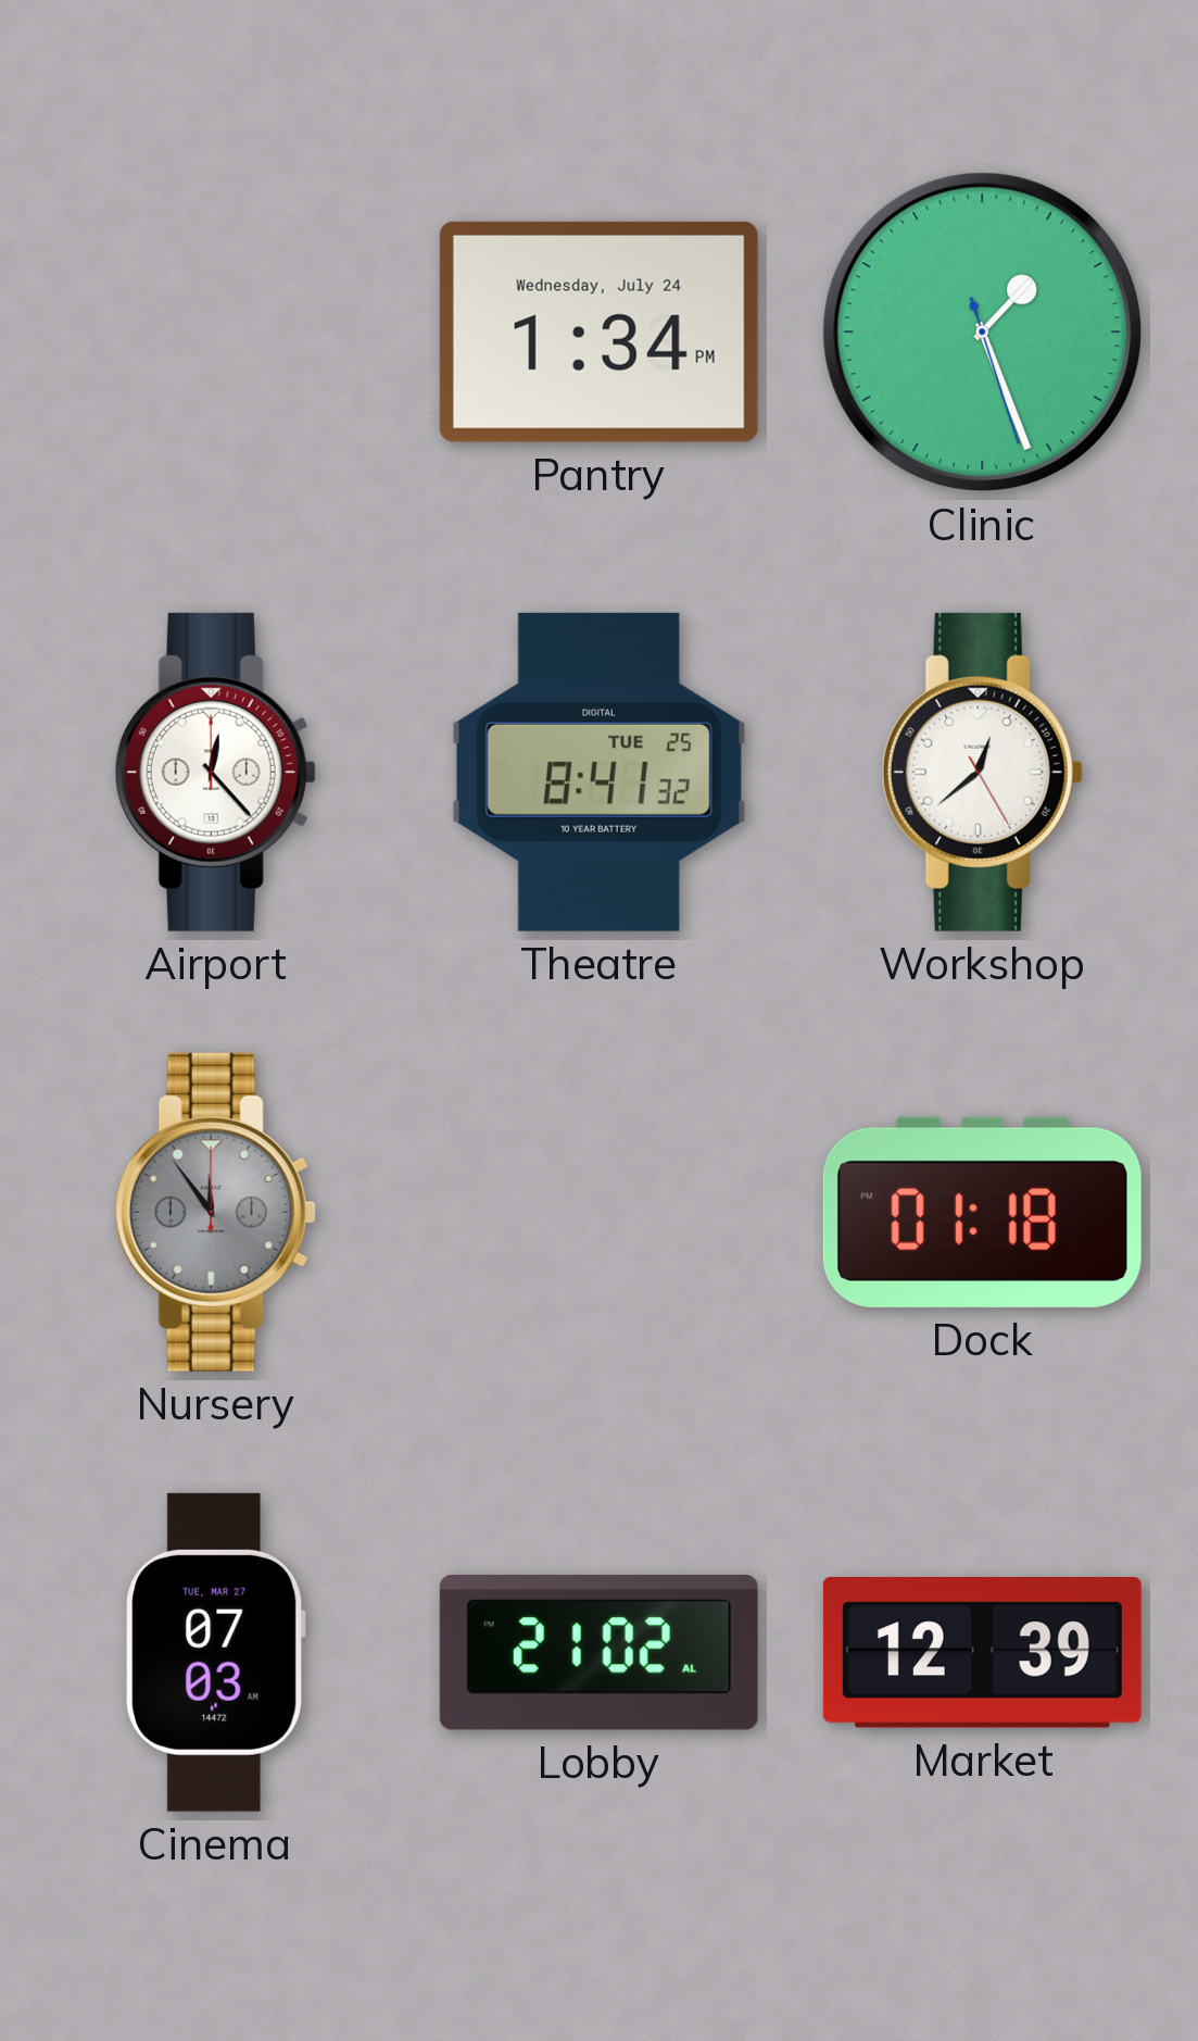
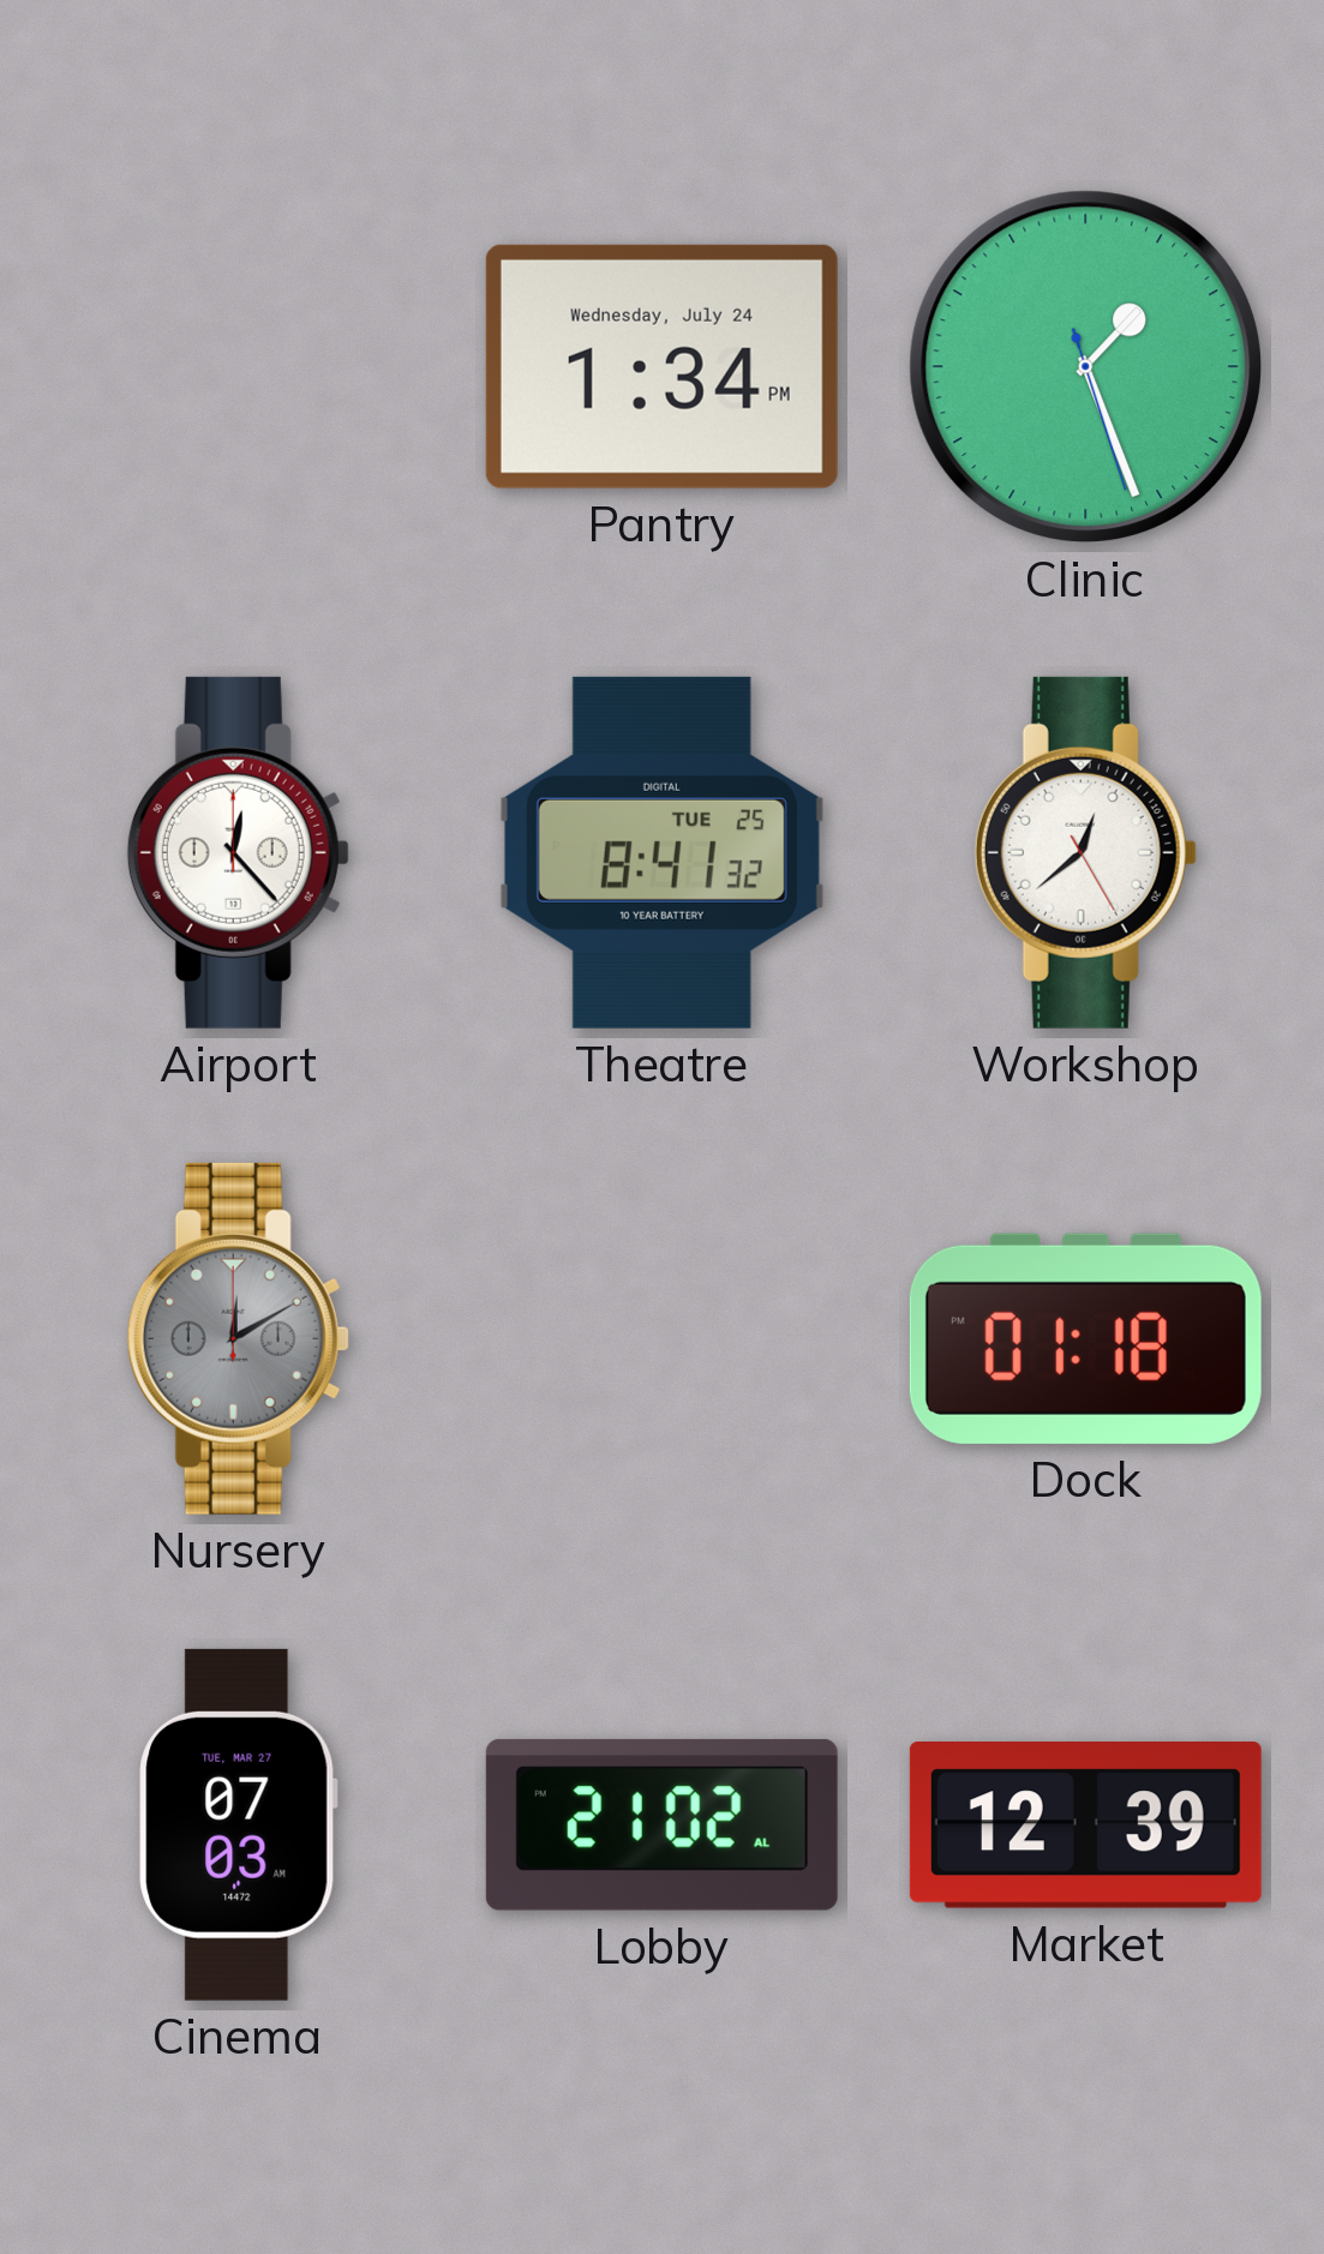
Nursery: 11:54 -> 12:10
